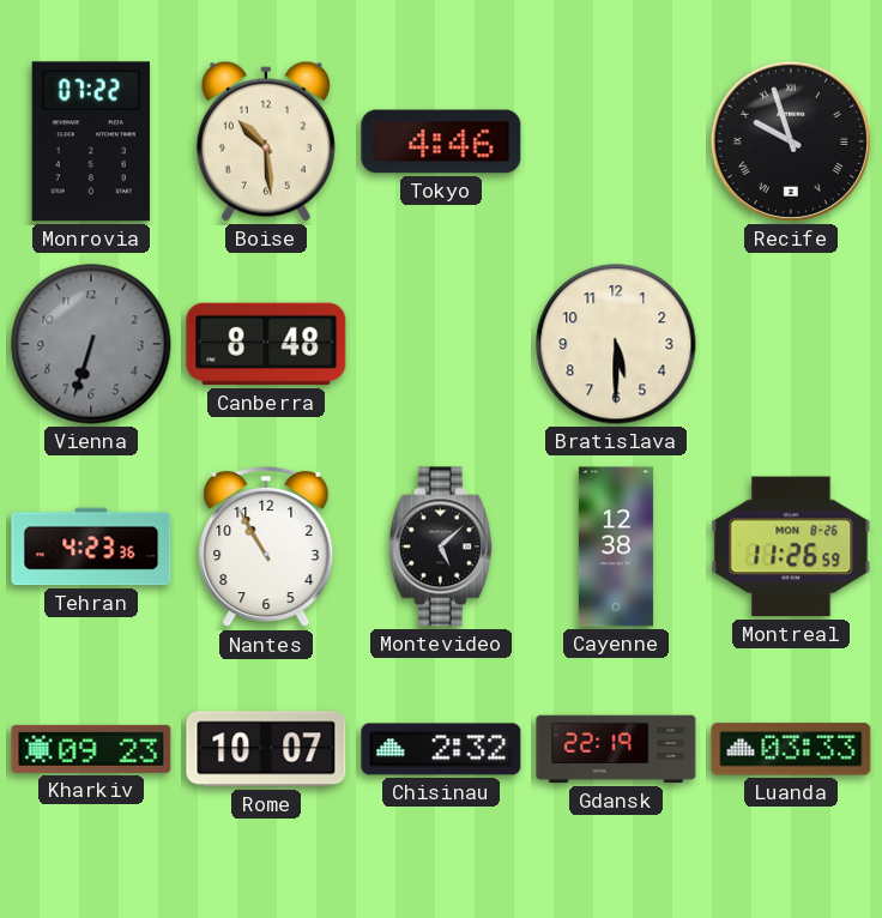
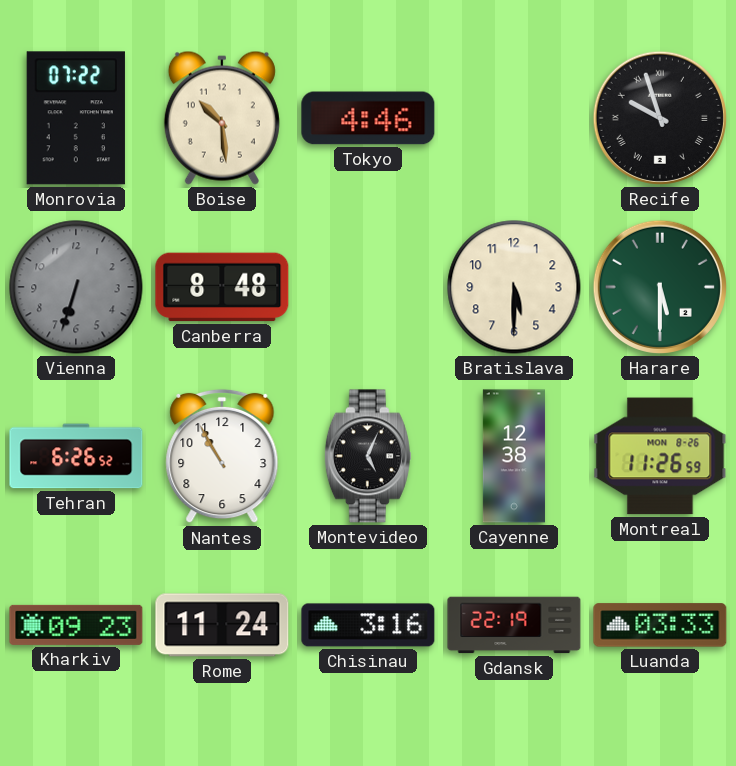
Harare: none -> 5:30
Tehran: 4:23 -> 6:26
Montevideo: 5:08 -> 5:04
Rome: 10:07 -> 11:24
Chisinau: 2:32 -> 3:16
